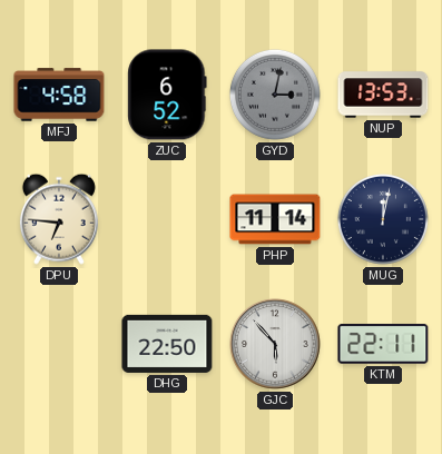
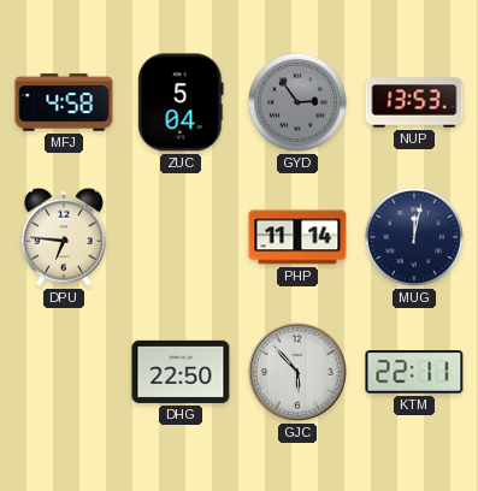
ZUC: 6:52 -> 5:04
GYD: 3:02 -> 2:54
